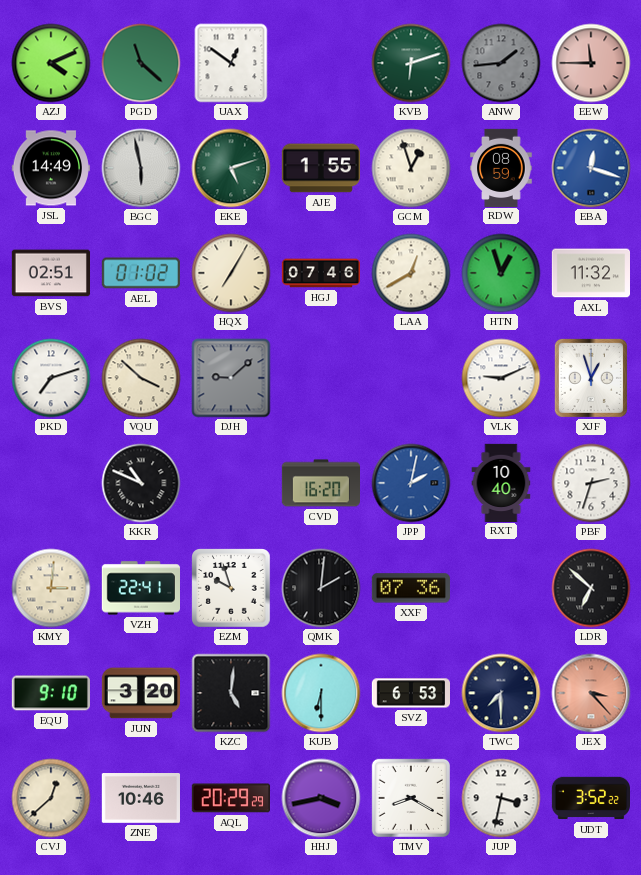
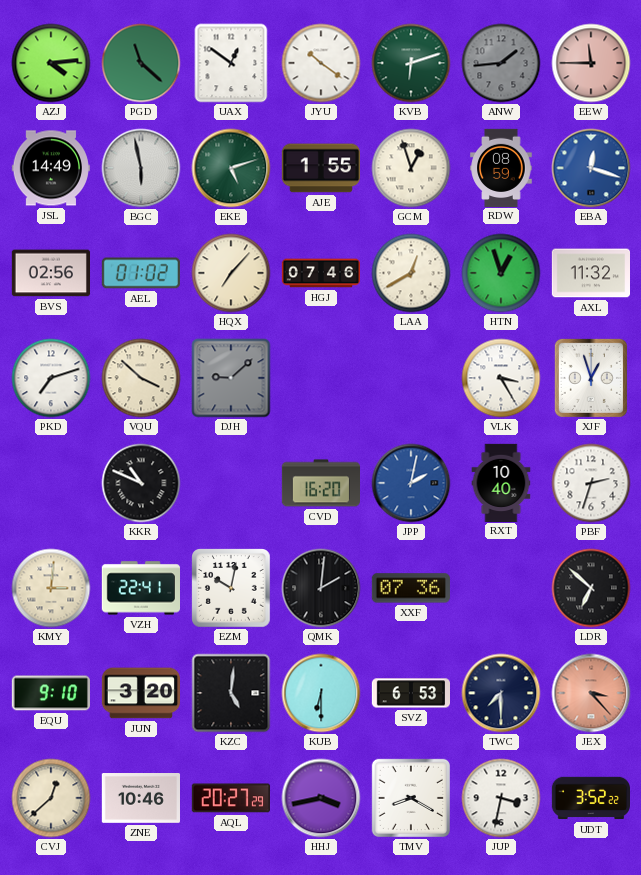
AZJ: 4:11 -> 4:14
JYU: none -> 10:21
BVS: 02:51 -> 02:56
HQX: 7:05 -> 7:07
VLK: 9:11 -> 3:25
EZM: 9:57 -> 10:02
AQL: 20:29 -> 20:27
